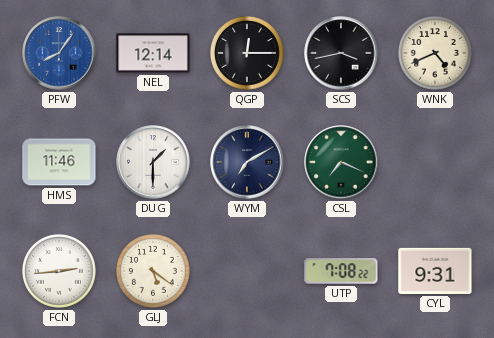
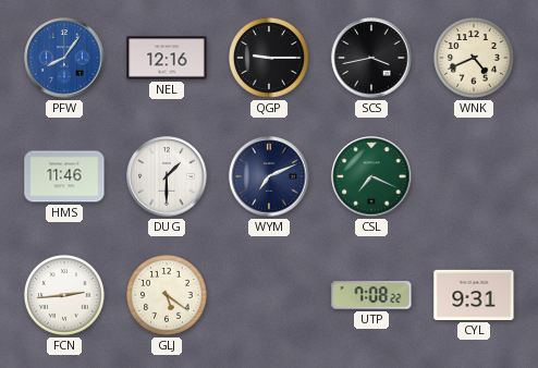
NEL: 12:14 -> 12:16
QGP: 12:15 -> 9:15
WYM: 7:10 -> 7:11
